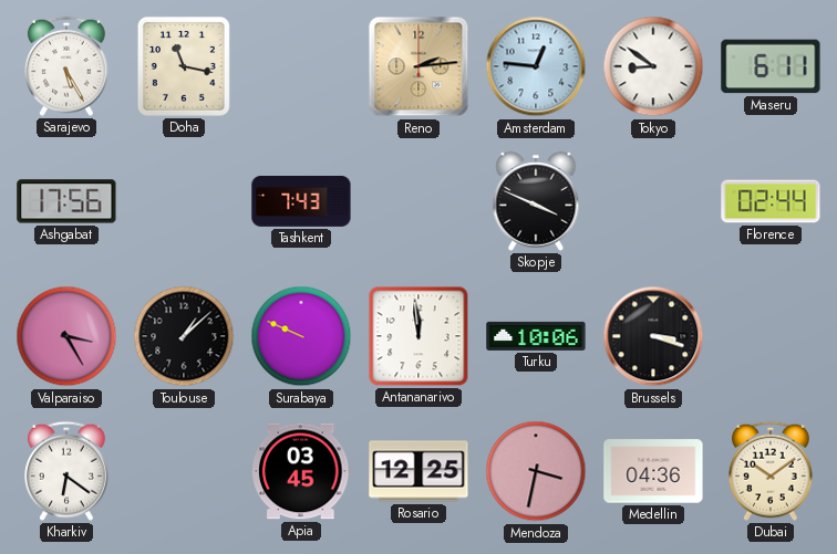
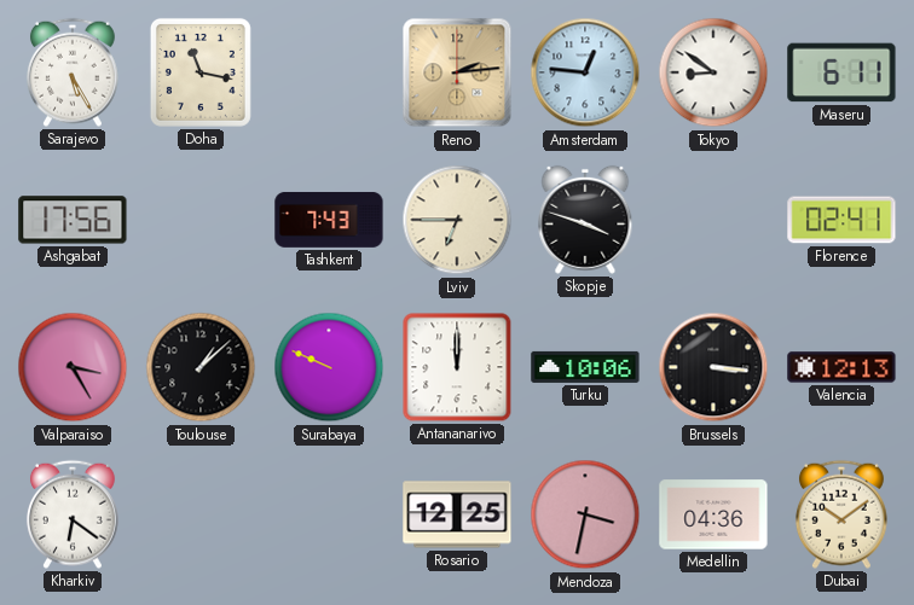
Lviv: none -> 6:45
Skopje: 3:49 -> 3:48
Florence: 02:44 -> 02:41
Antananarivo: 11:59 -> 12:00
Brussels: 3:18 -> 3:16
Valencia: none -> 12:13
Apia: 03:45 -> none
